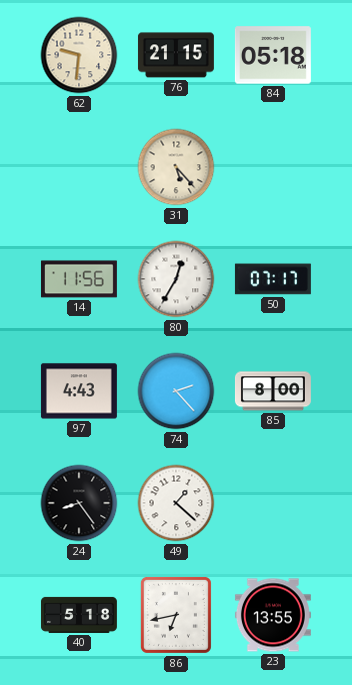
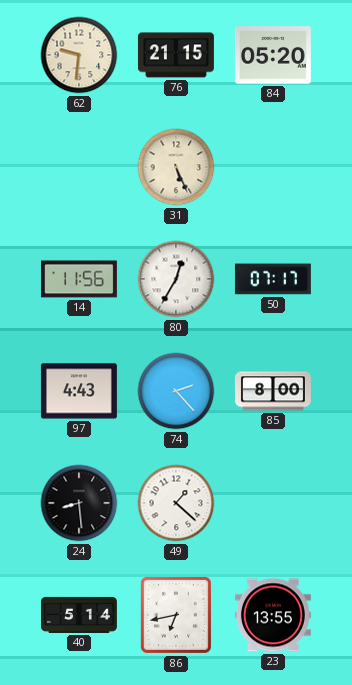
84: 05:18 -> 05:20
31: 5:23 -> 5:26
24: 8:24 -> 8:29
40: 5:18 -> 5:14
